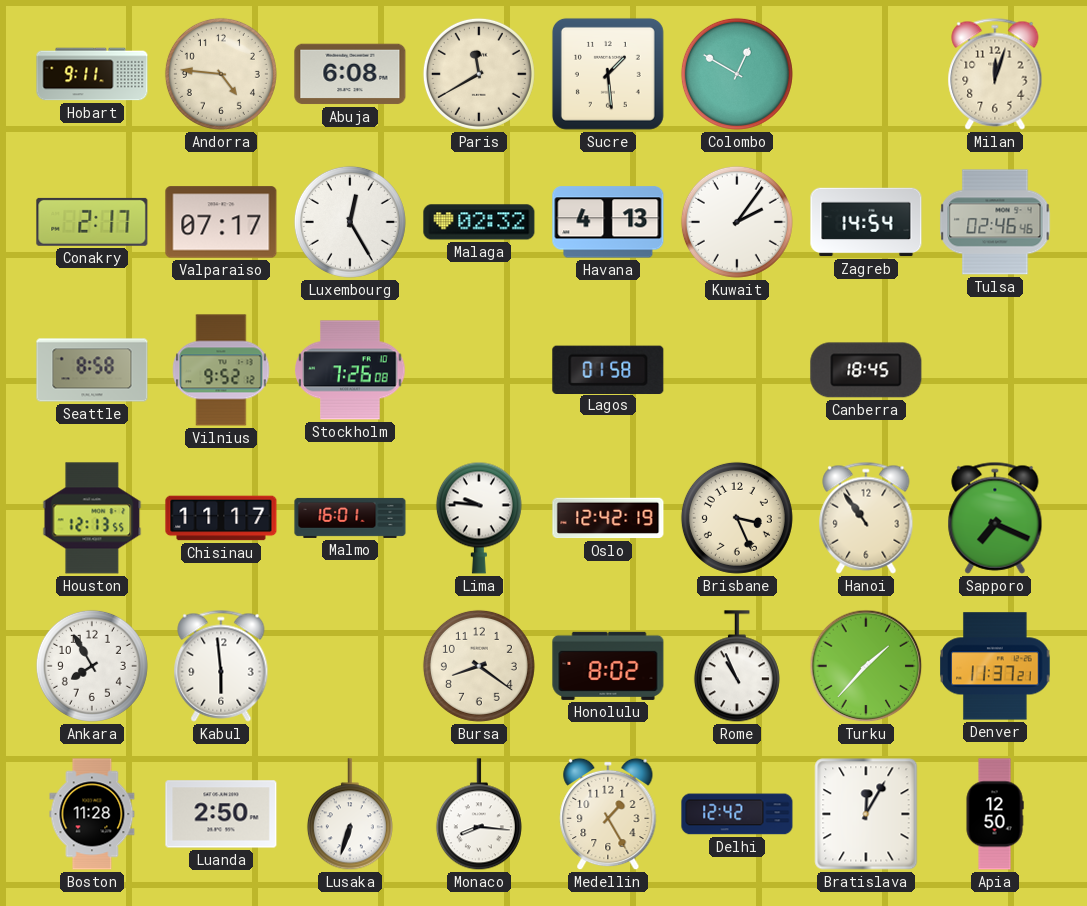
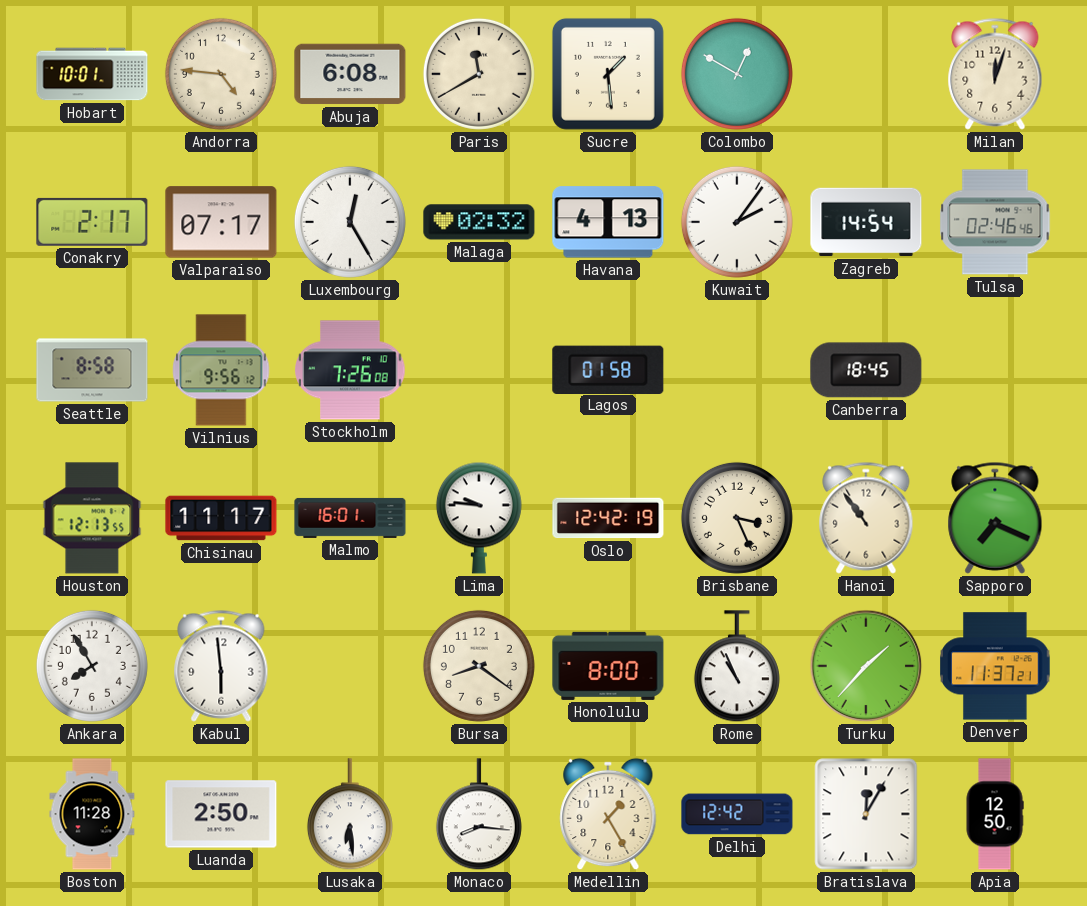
Hobart: 9:11 -> 10:01
Vilnius: 9:52 -> 9:56
Honolulu: 8:02 -> 8:00
Lusaka: 6:33 -> 6:29
